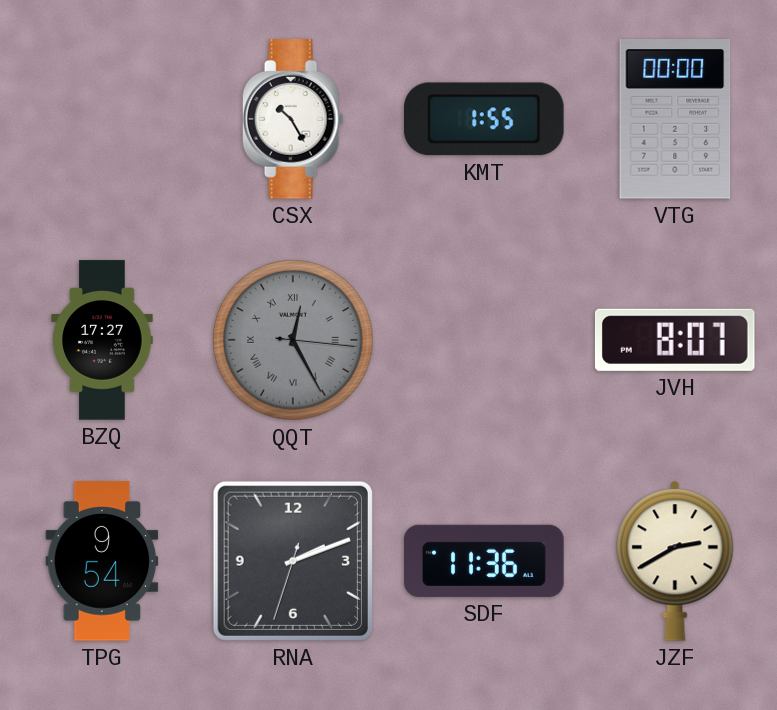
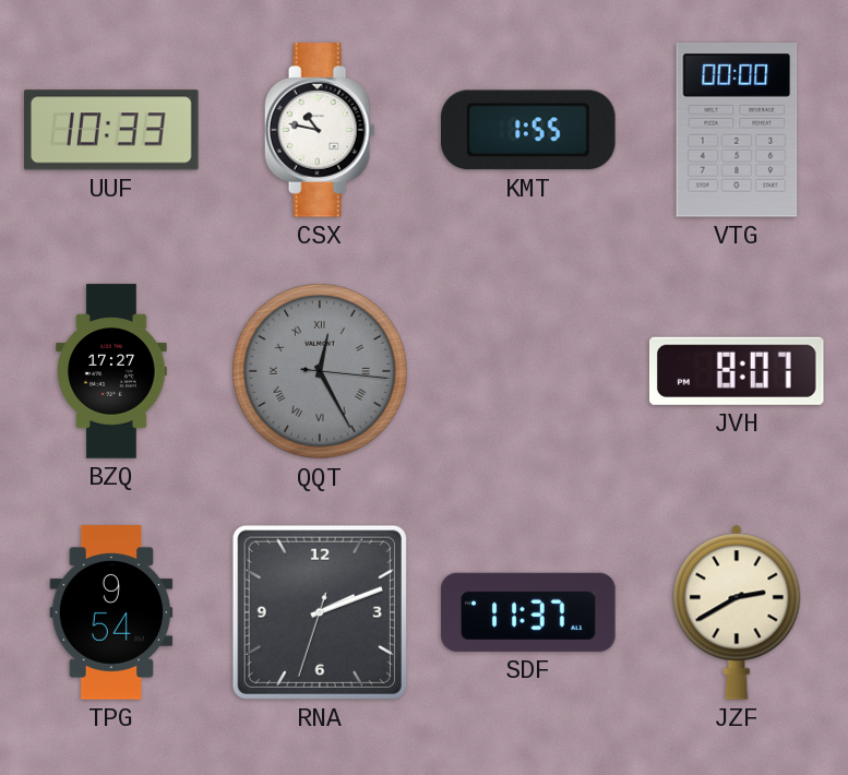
UUF: none -> 10:33
CSX: 10:25 -> 10:47
SDF: 11:36 -> 11:37
